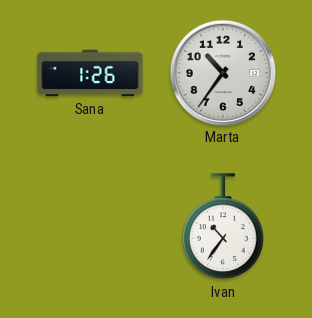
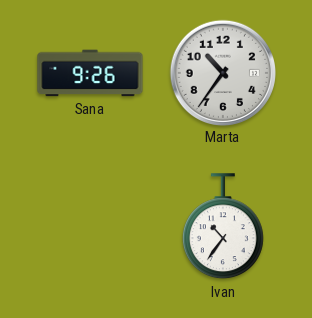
Sana: 1:26 -> 9:26
